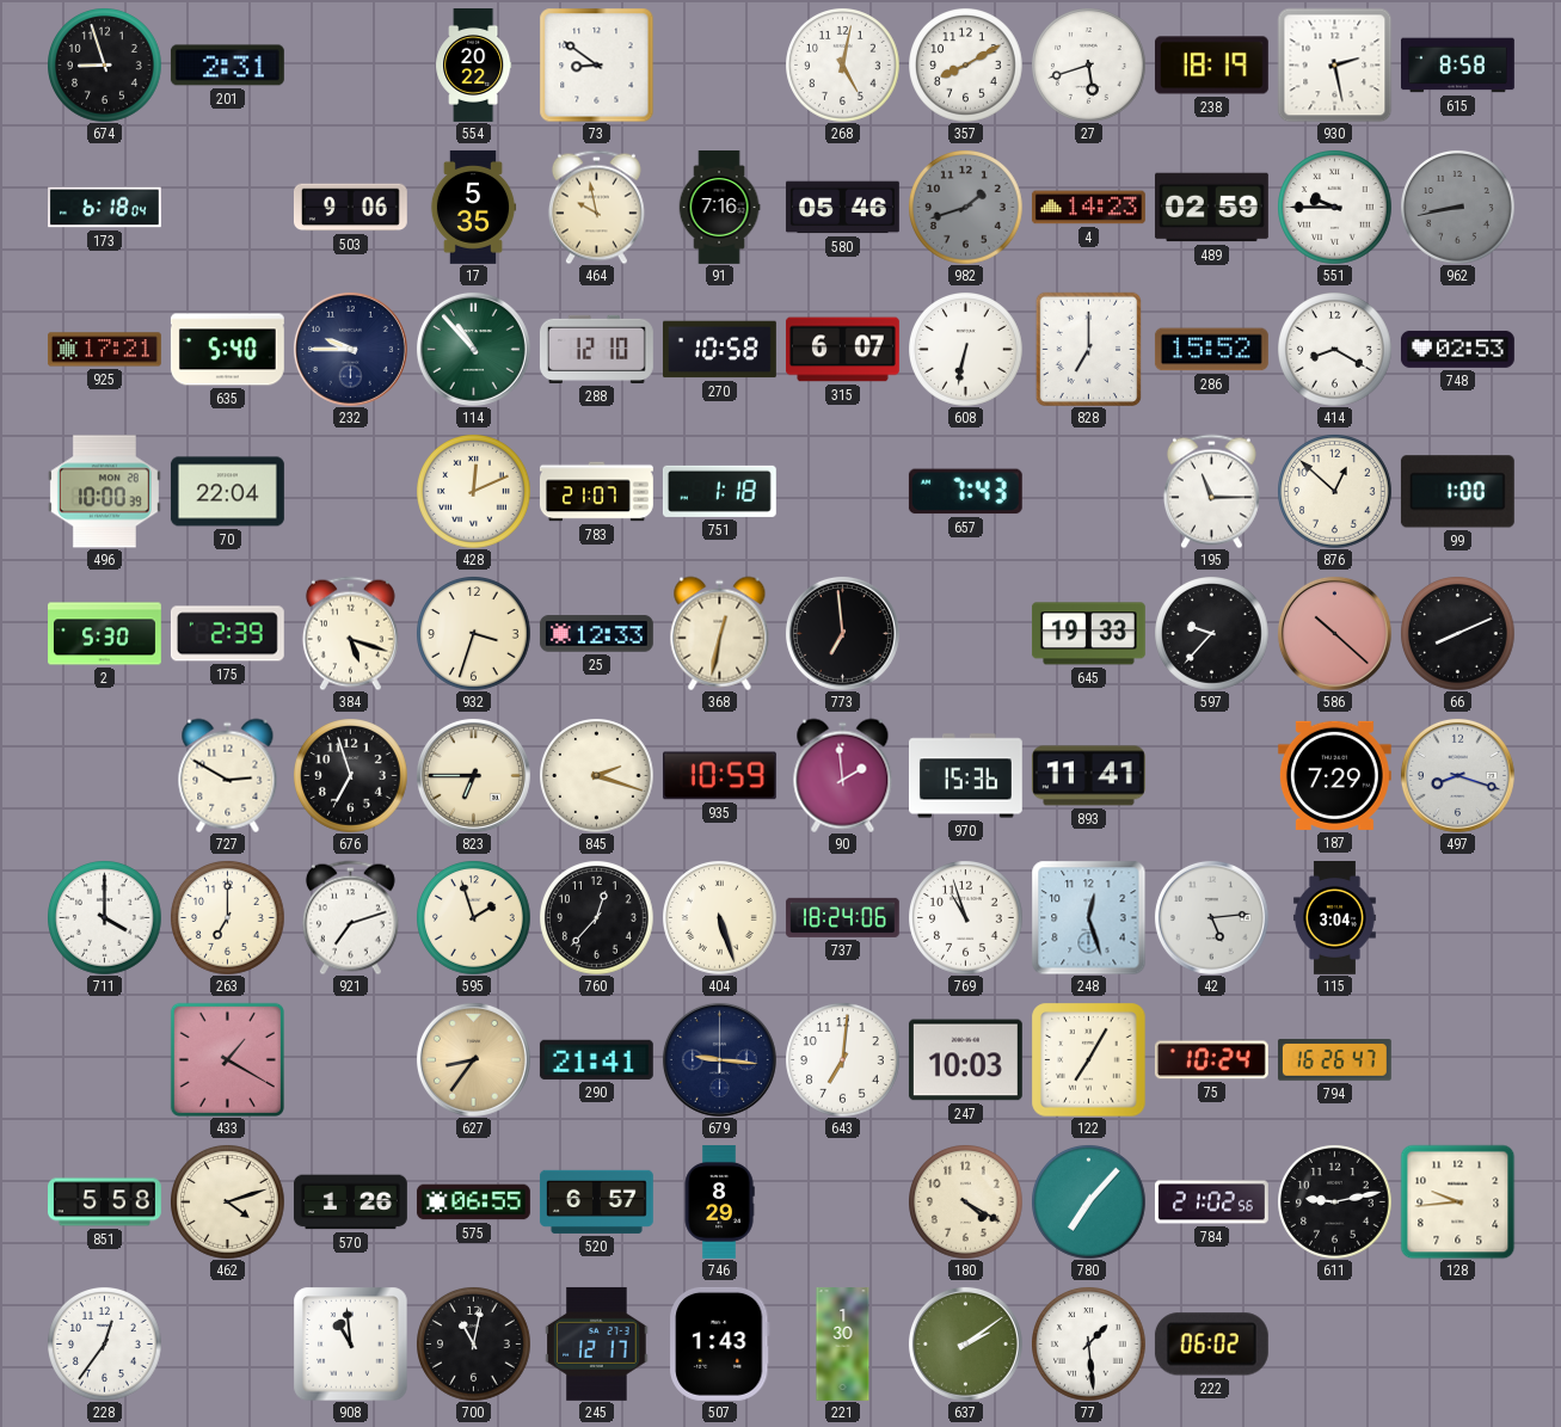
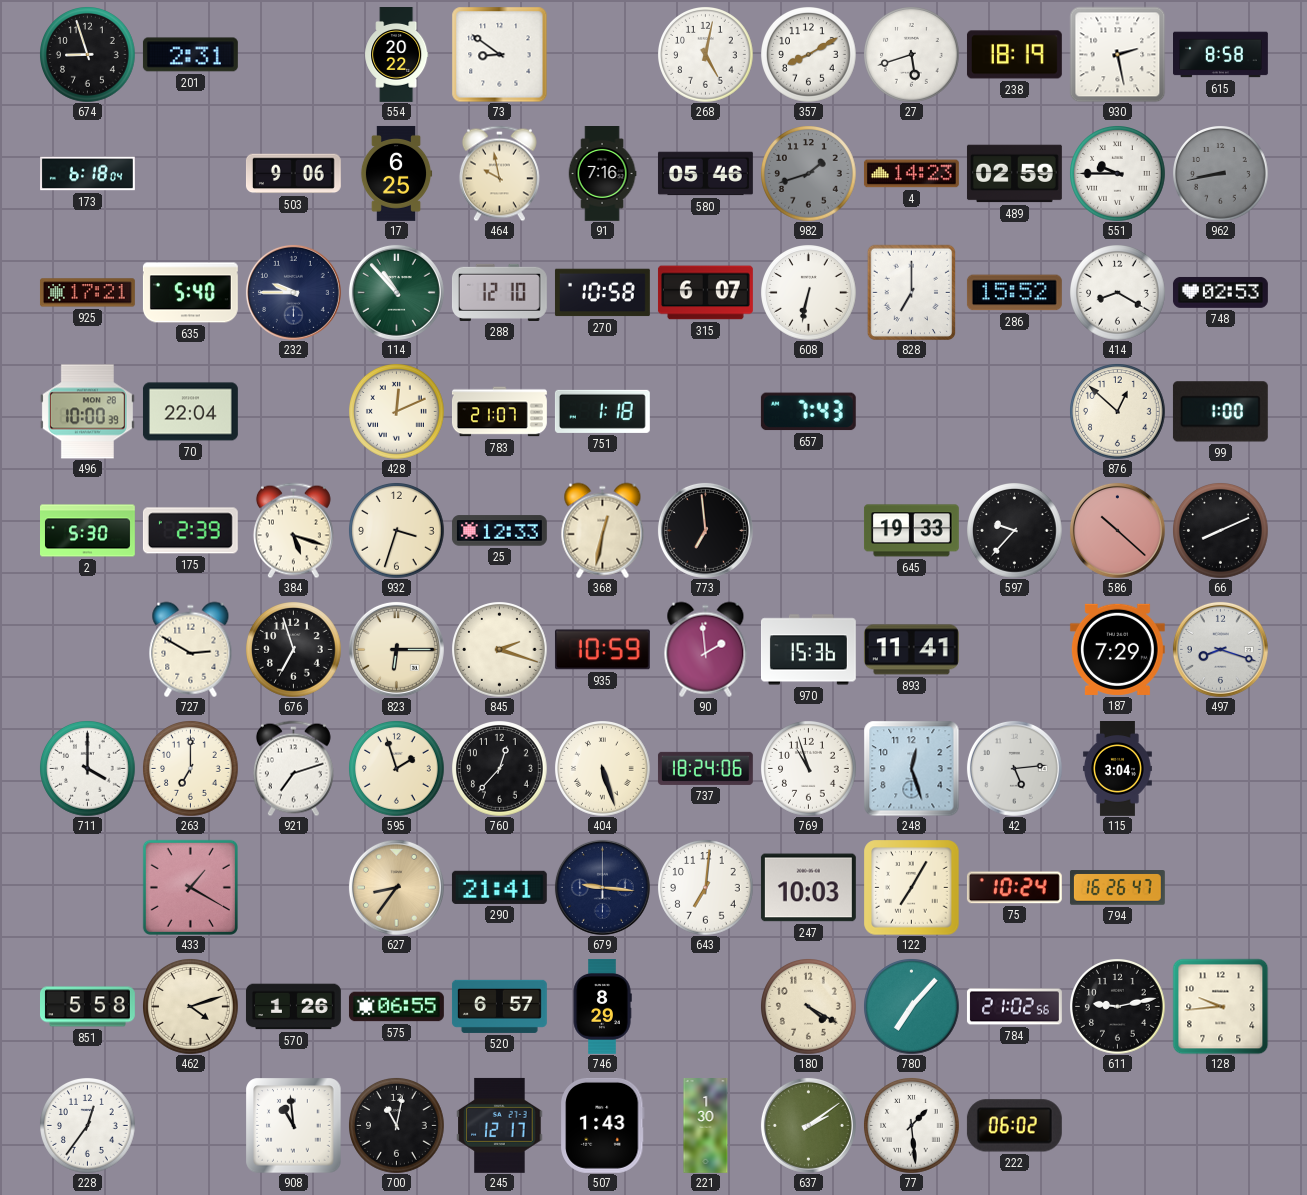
17: 5:35 -> 6:25
195: 11:15 -> none
823: 6:45 -> 6:15
